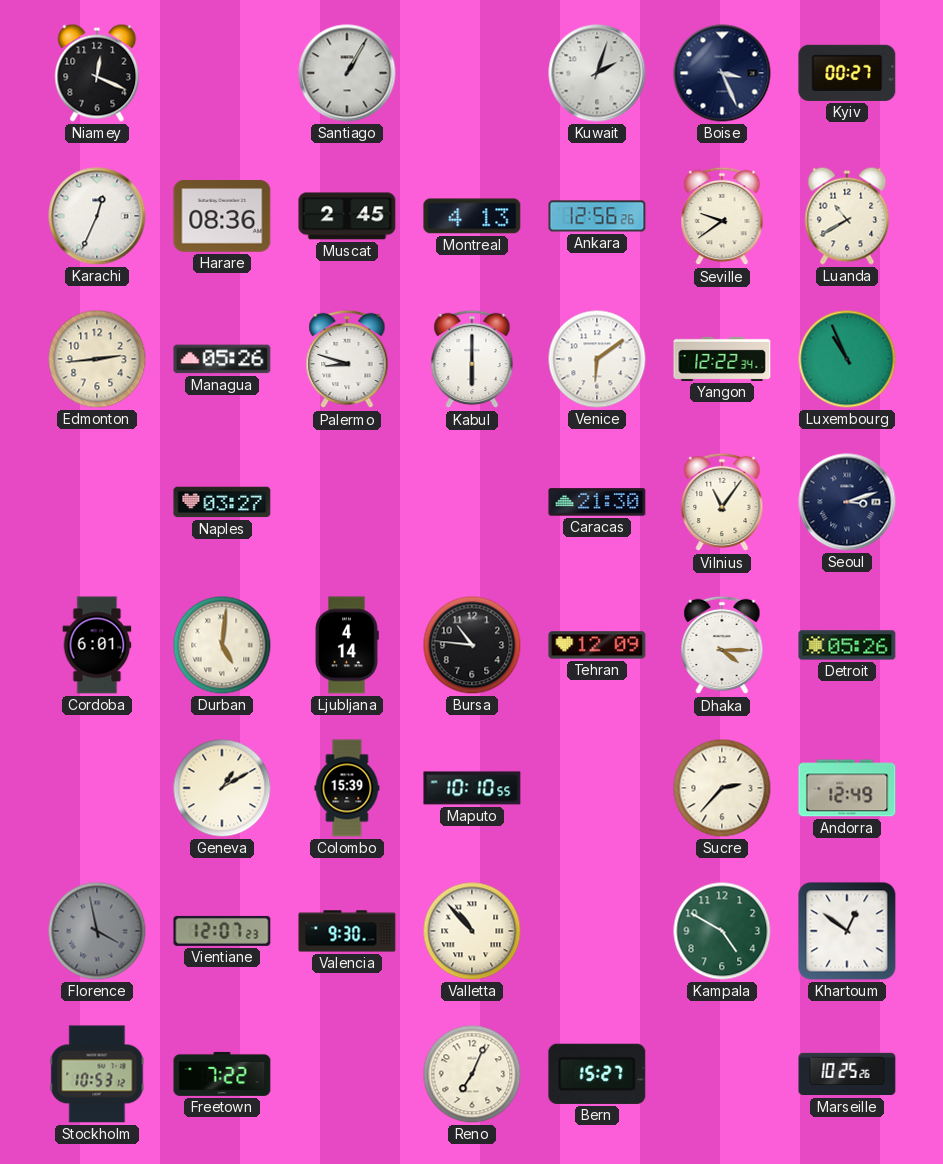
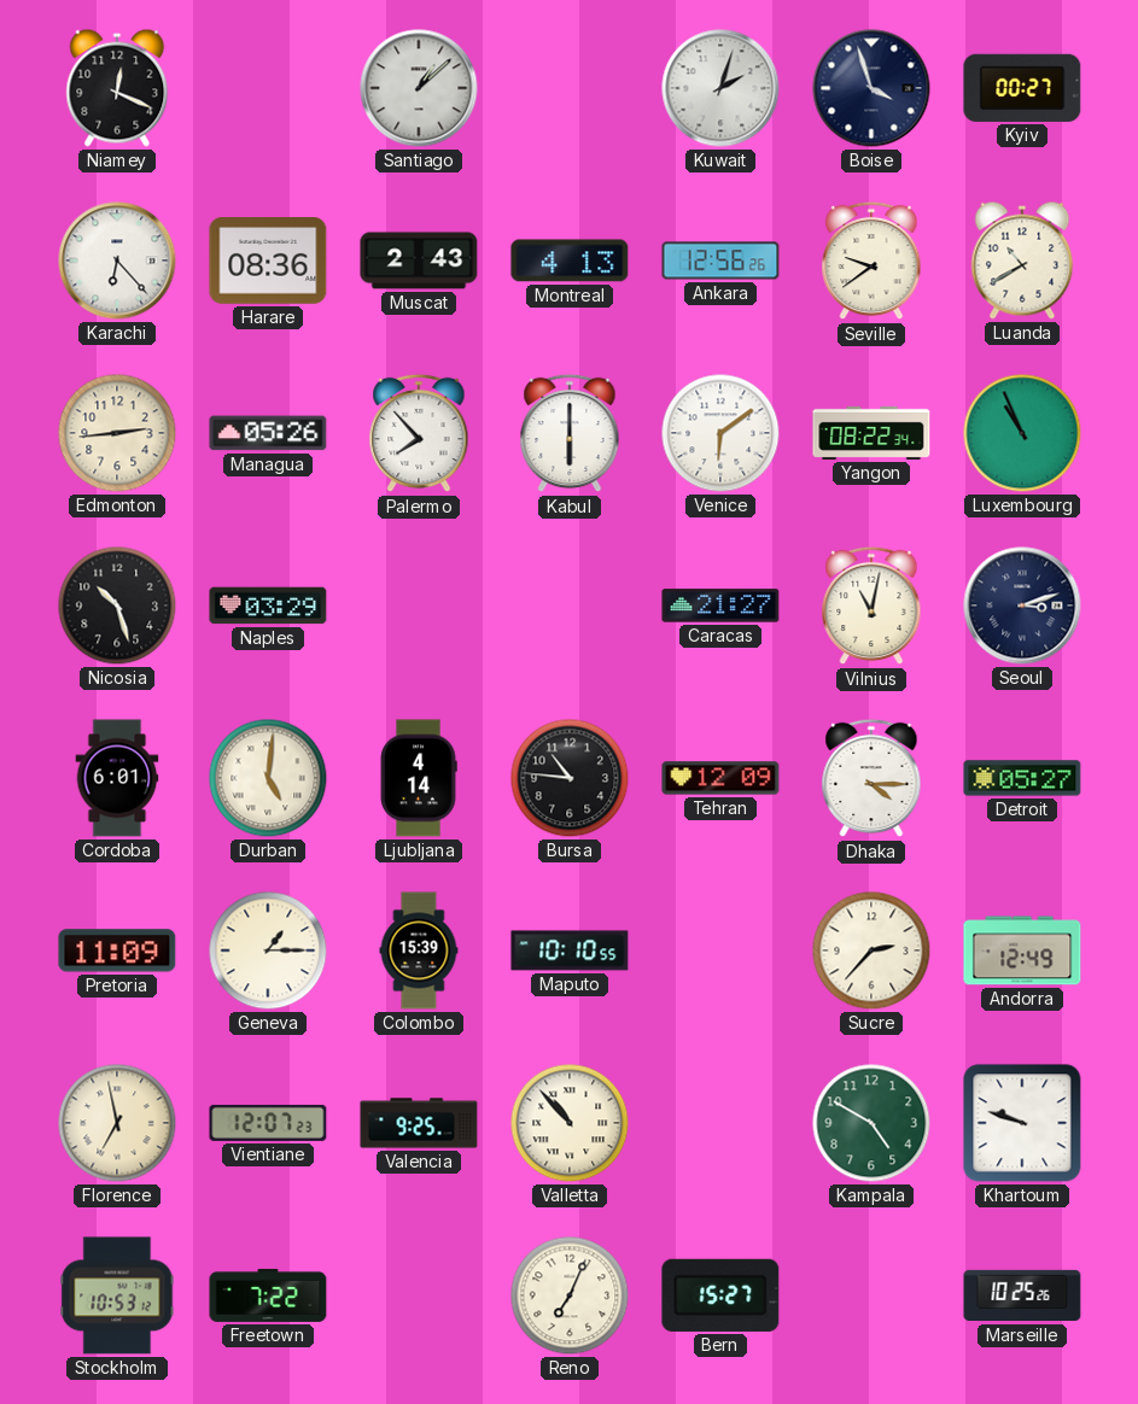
Santiago: 1:05 -> 1:08
Boise: 3:26 -> 3:57
Karachi: 12:34 -> 6:23
Muscat: 2:45 -> 2:43
Palermo: 8:48 -> 7:53
Yangon: 12:22 -> 08:22
Nicosia: none -> 10:27
Naples: 03:27 -> 03:29
Caracas: 21:30 -> 21:27
Vilnius: 11:06 -> 11:02
Detroit: 05:26 -> 05:27
Pretoria: none -> 11:09
Geneva: 1:10 -> 1:15
Florence: 3:58 -> 6:58
Florence dial: grey -> cream
Valencia: 9:30 -> 9:25
Khartoum: 12:51 -> 9:48
